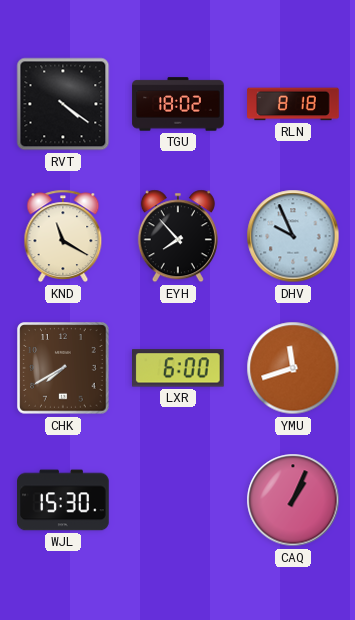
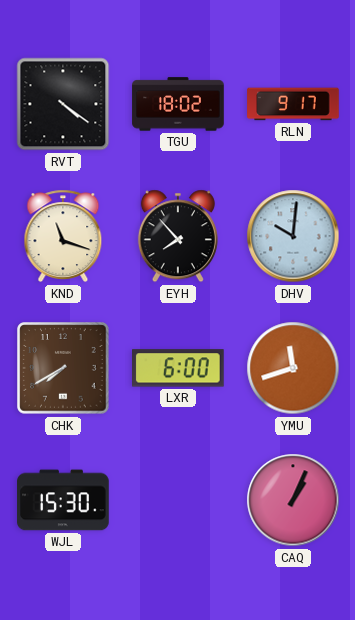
RLN: 8:18 -> 9:17
KND: 11:20 -> 11:18
DHV: 9:56 -> 10:01
